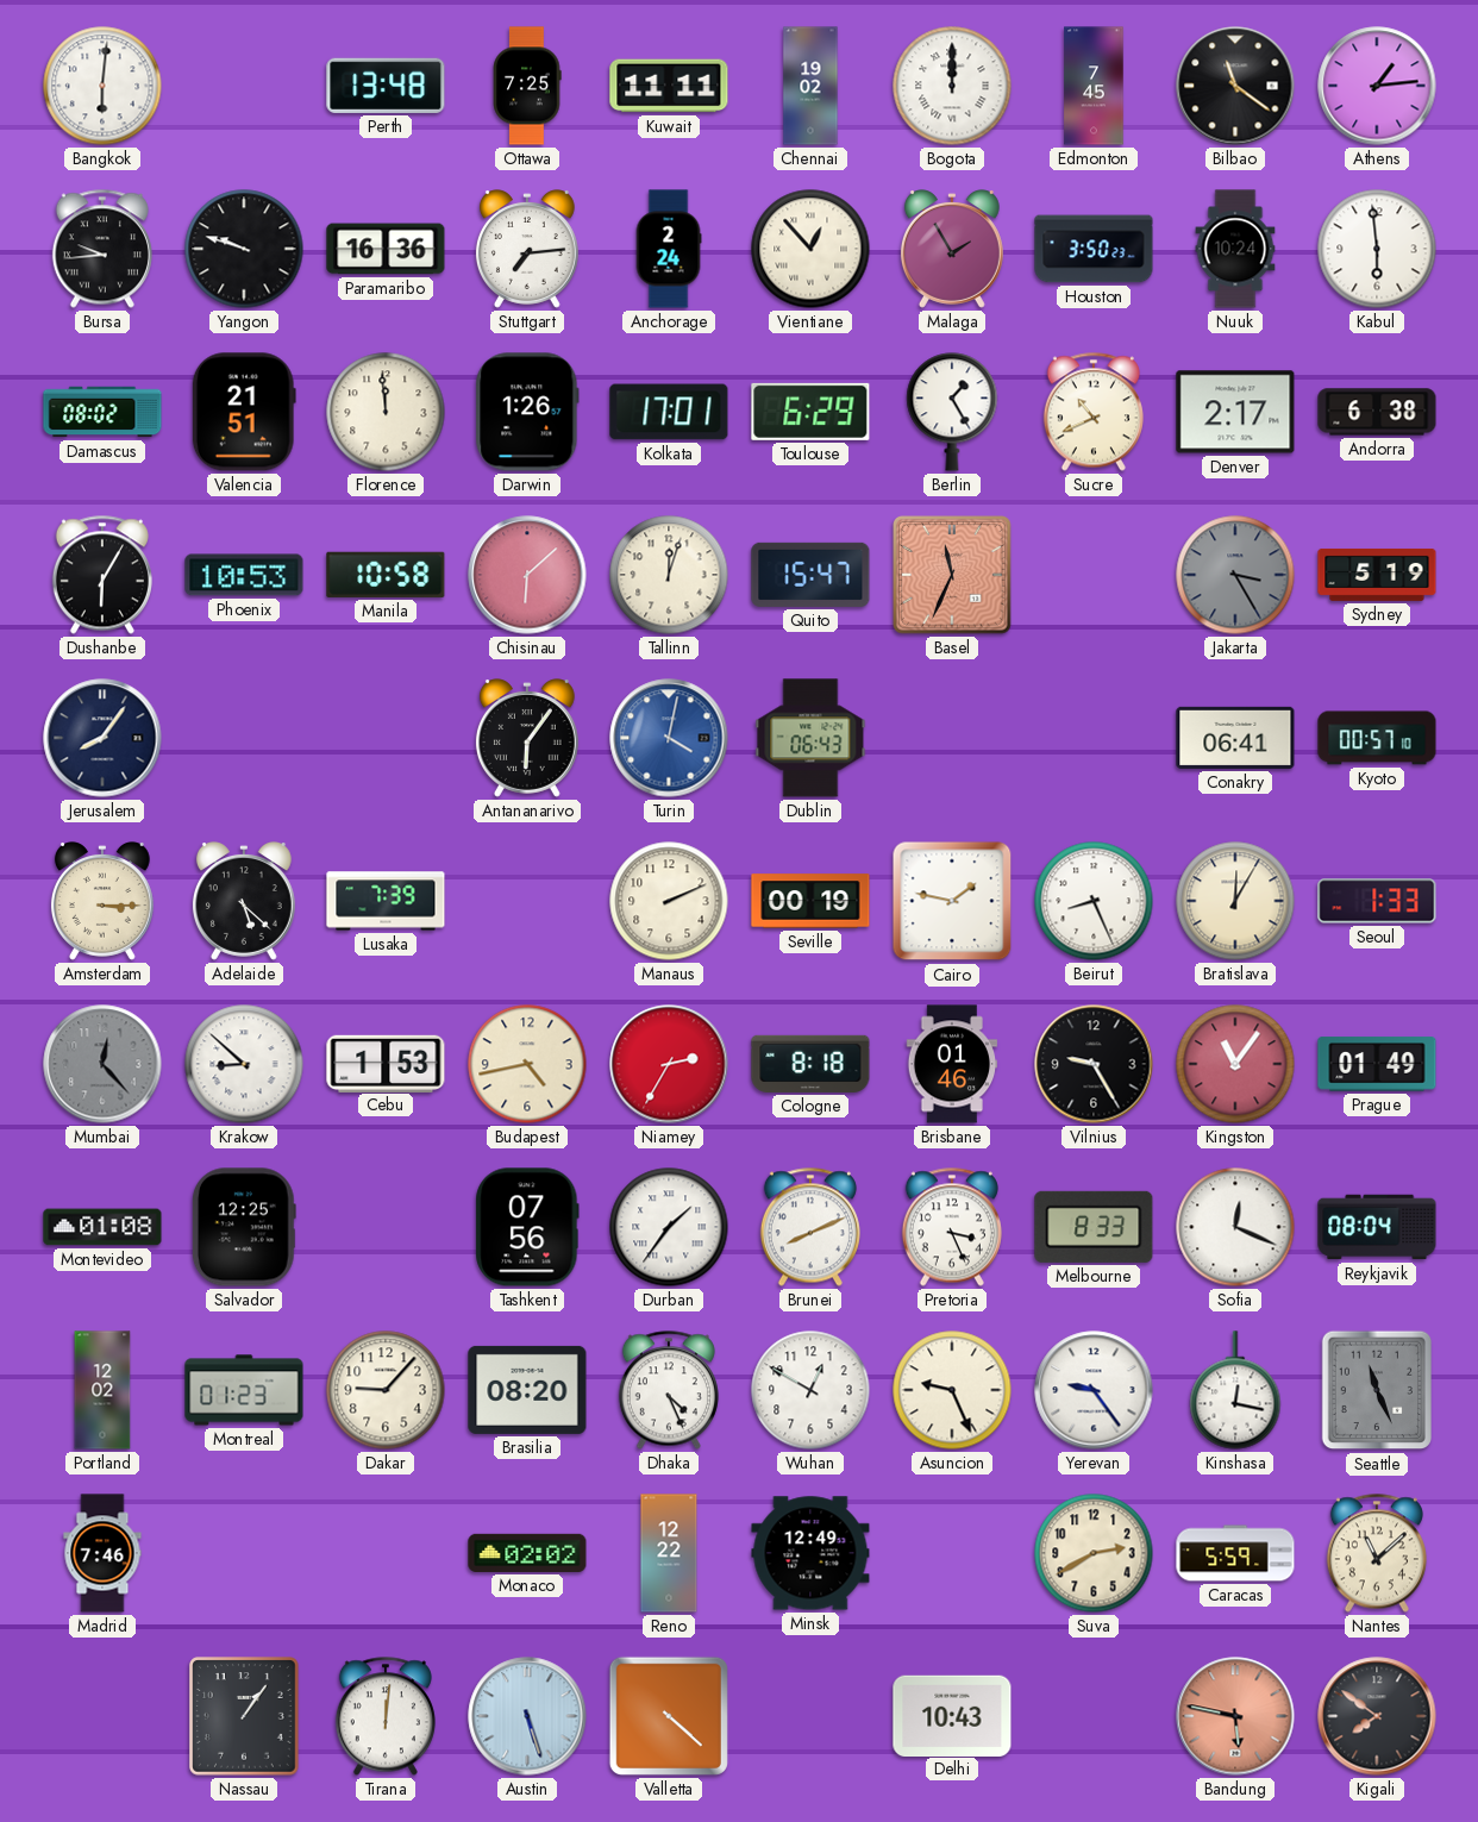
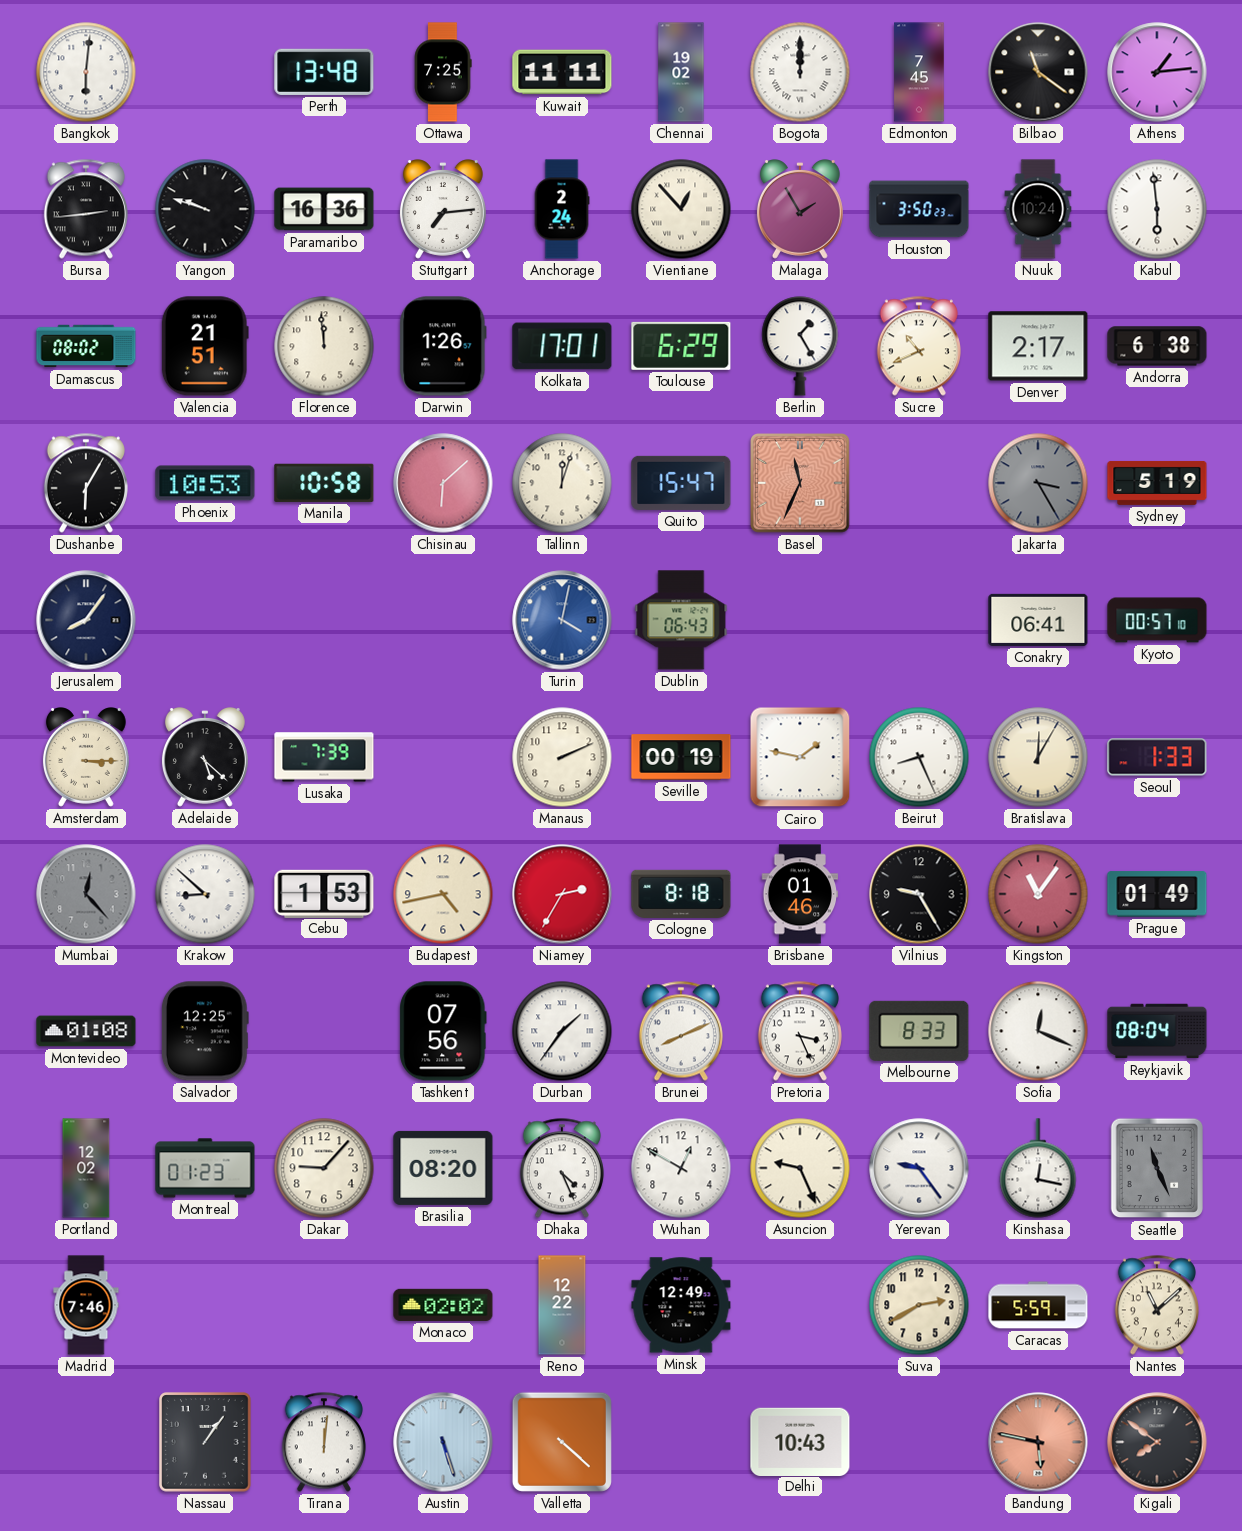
Bursa: 9:44 -> 2:44
Antananarivo: 6:06 -> none
